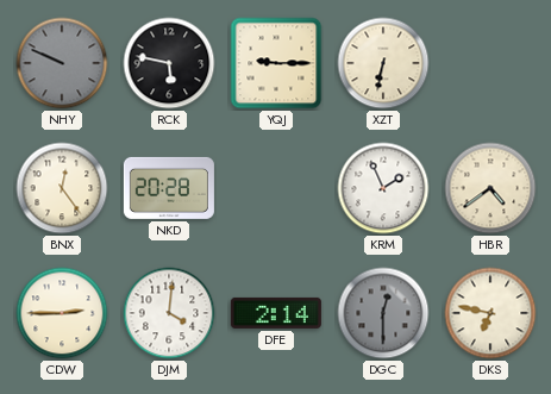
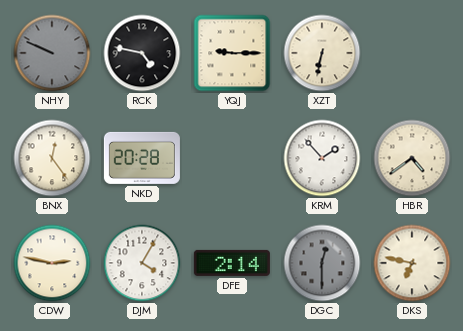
RCK: 5:47 -> 4:47
KRM: 1:56 -> 1:53
CDW: 2:45 -> 2:47
DJM: 4:01 -> 4:05
